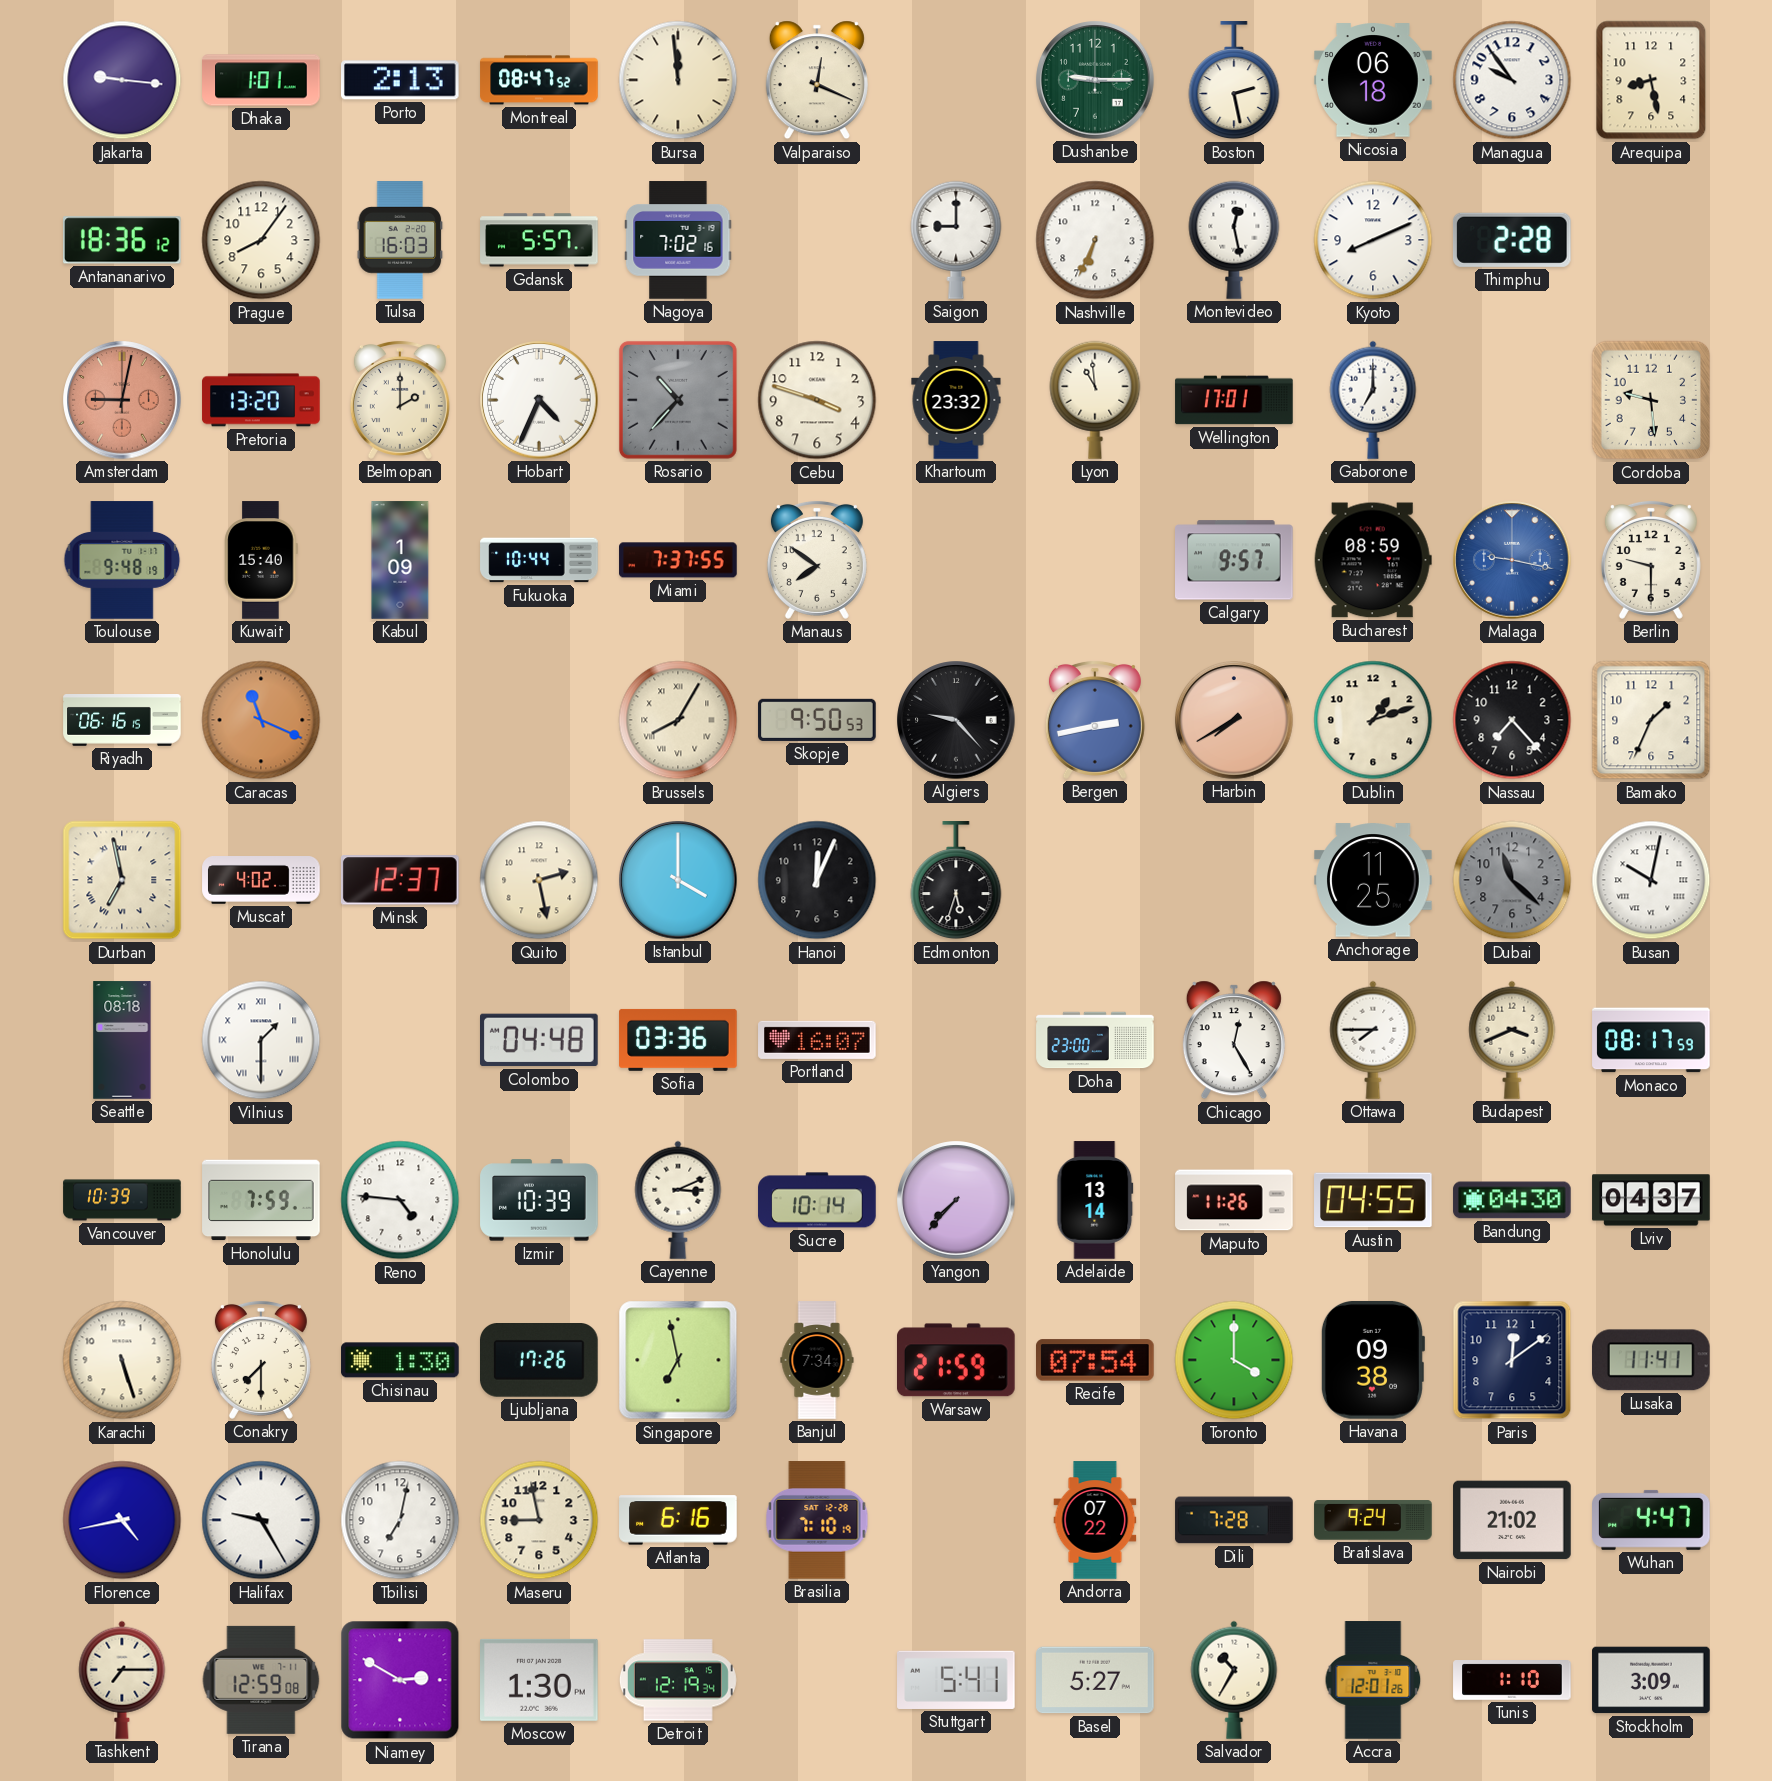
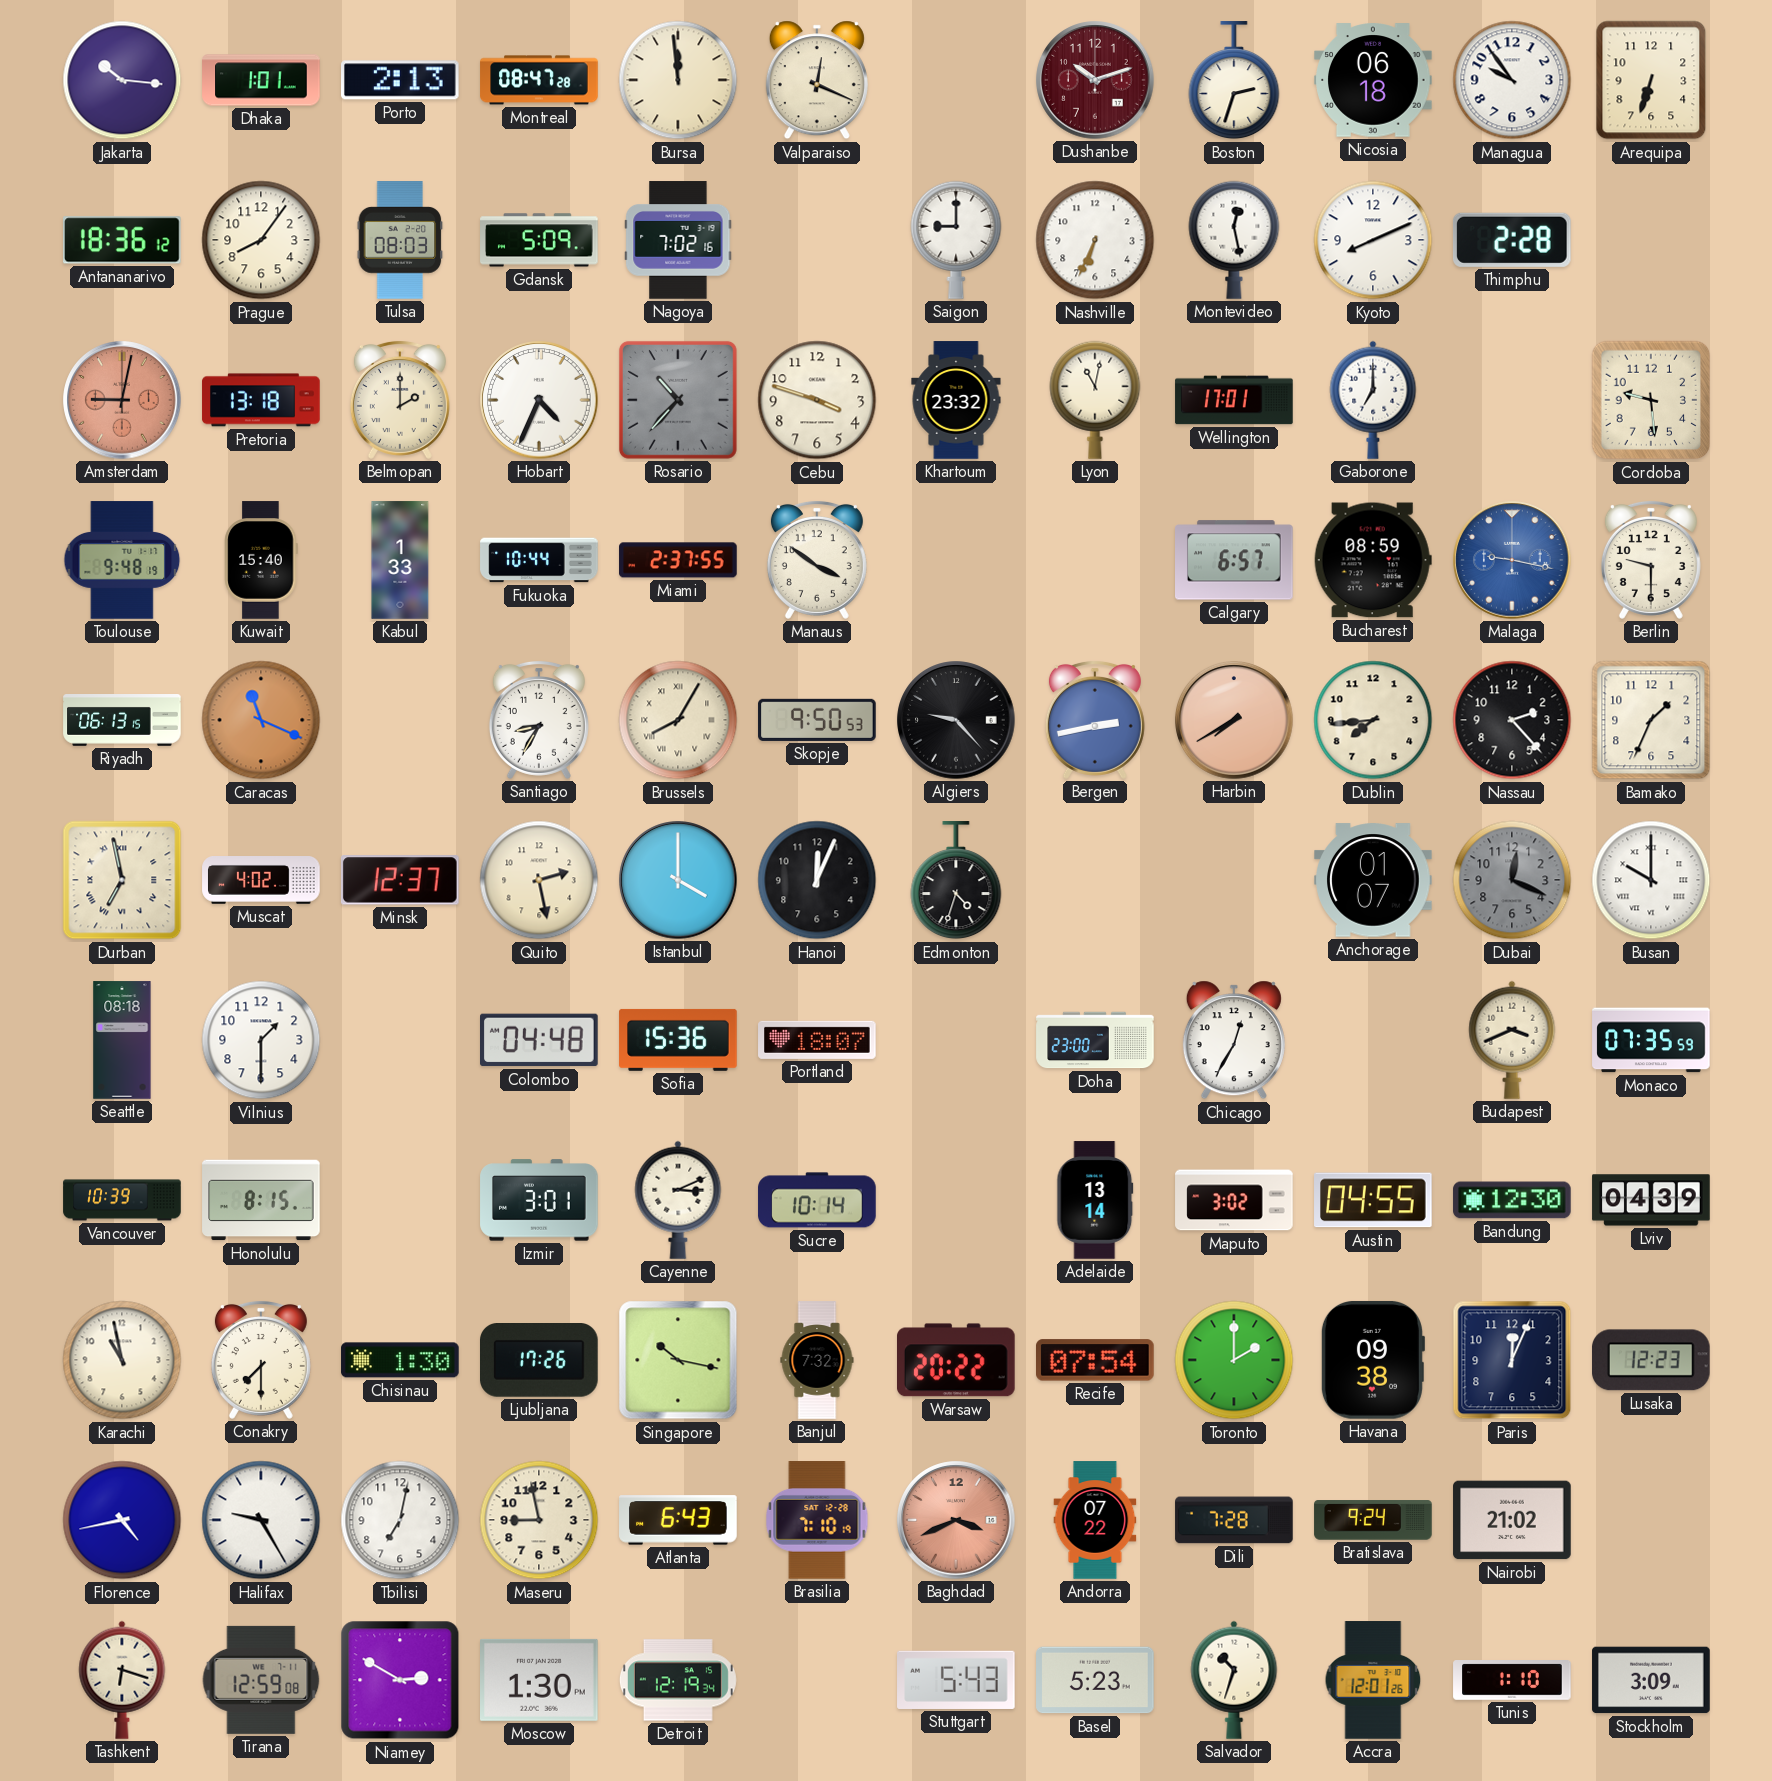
Jakarta: 9:16 -> 10:16
Montreal: 08:47:52 -> 08:47:28
Dushanbe: 9:15 -> 10:12
Dushanbe dial: green -> burgundy
Boston: 2:28 -> 2:33
Arequipa: 8:28 -> 6:33
Tulsa: 16:03 -> 08:03
Gdansk: 5:57 -> 5:09
Pretoria: 13:20 -> 13:18
Lyon: 10:59 -> 11:02
Kabul: 1:09 -> 1:33
Miami: 7:37 -> 2:37
Manaus: 7:51 -> 3:51
Calgary: 9:57 -> 6:57
Riyadh: 06:16 -> 06:13
Santiago: none -> 8:35
Dublin: 1:12 -> 7:44
Nassau: 7:23 -> 2:23
Edmonton: 5:33 -> 4:33
Anchorage: 11:25 -> 01:07
Dubai: 11:22 -> 12:19
Busan: 10:02 -> 10:00
Vilnius numerals: Roman -> Arabic
Sofia: 03:36 -> 15:36
Portland: 16:07 -> 18:07
Chicago: 12:25 -> 12:35
Ottawa: 7:45 -> none
Monaco: 08:17 -> 07:35
Honolulu: 7:59 -> 8:15
Reno: 4:46 -> none
Izmir: 10:39 -> 3:01
Yangon: 7:37 -> none
Maputo: 11:26 -> 3:02
Bandung: 04:30 -> 12:30
Lviv: 04:37 -> 04:39
Karachi: 5:27 -> 10:58
Singapore: 6:58 -> 10:17
Banjul: 7:34 -> 7:32
Warsaw: 21:59 -> 20:22
Toronto: 4:00 -> 2:00
Paris: 12:09 -> 12:04
Lusaka: 11:41 -> 12:23
Atlanta: 6:16 -> 6:43
Baghdad: none -> 3:41
Wuhan: 4:47 -> none
Tashkent: 7:15 -> 6:18
Stuttgart: 5:41 -> 5:43
Basel: 5:27 -> 5:23
Salvador: 10:35 -> 10:33
